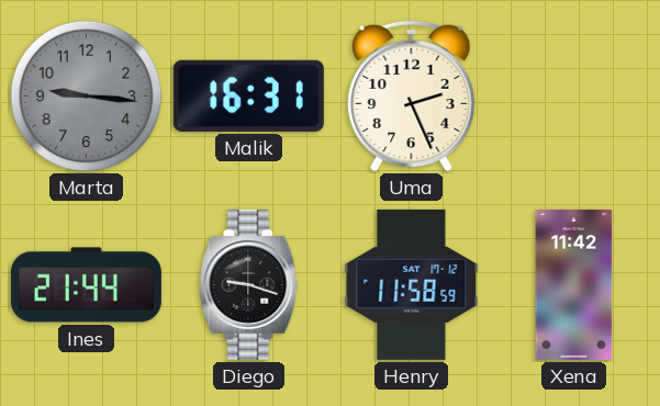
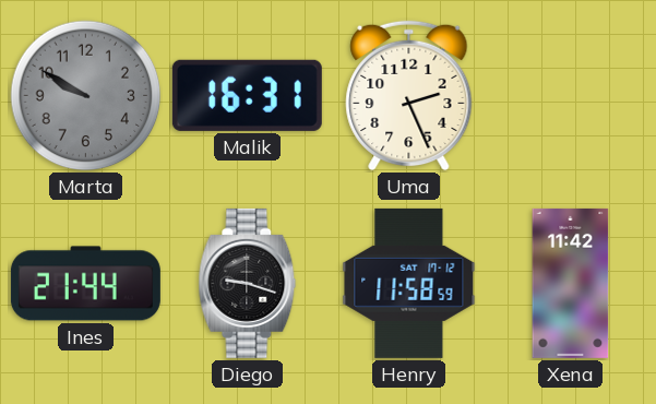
Marta: 9:16 -> 9:50
